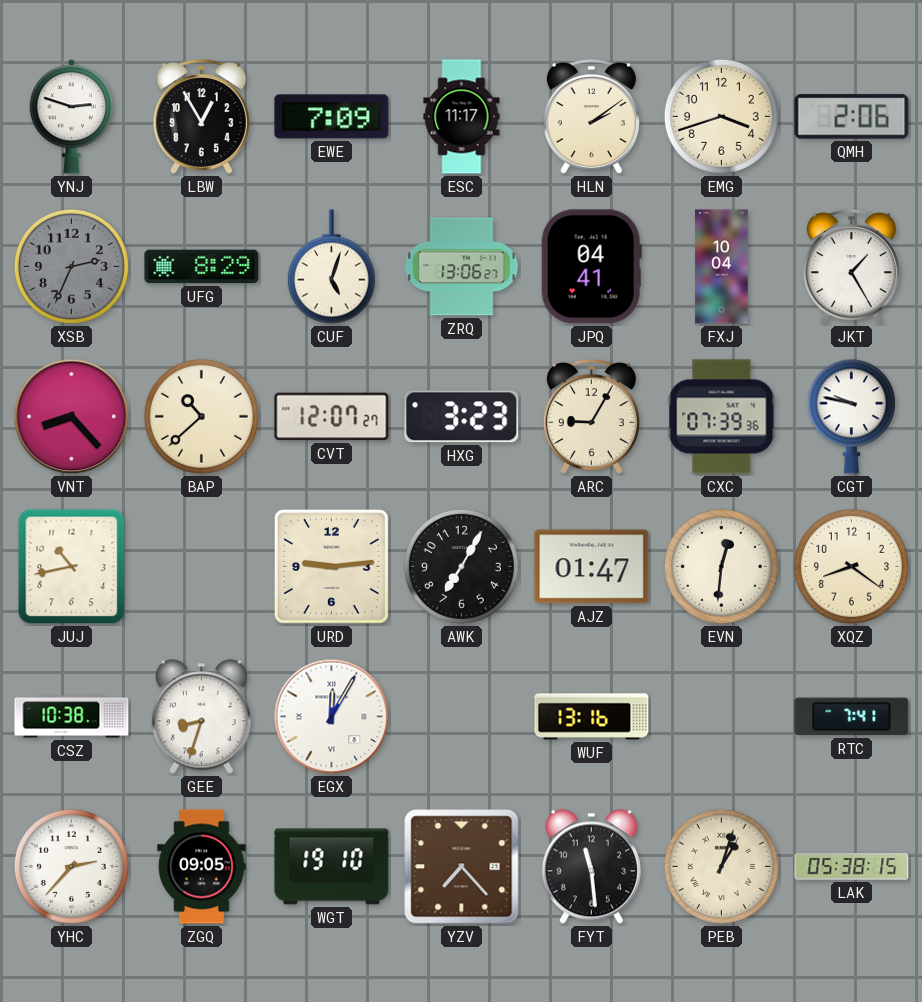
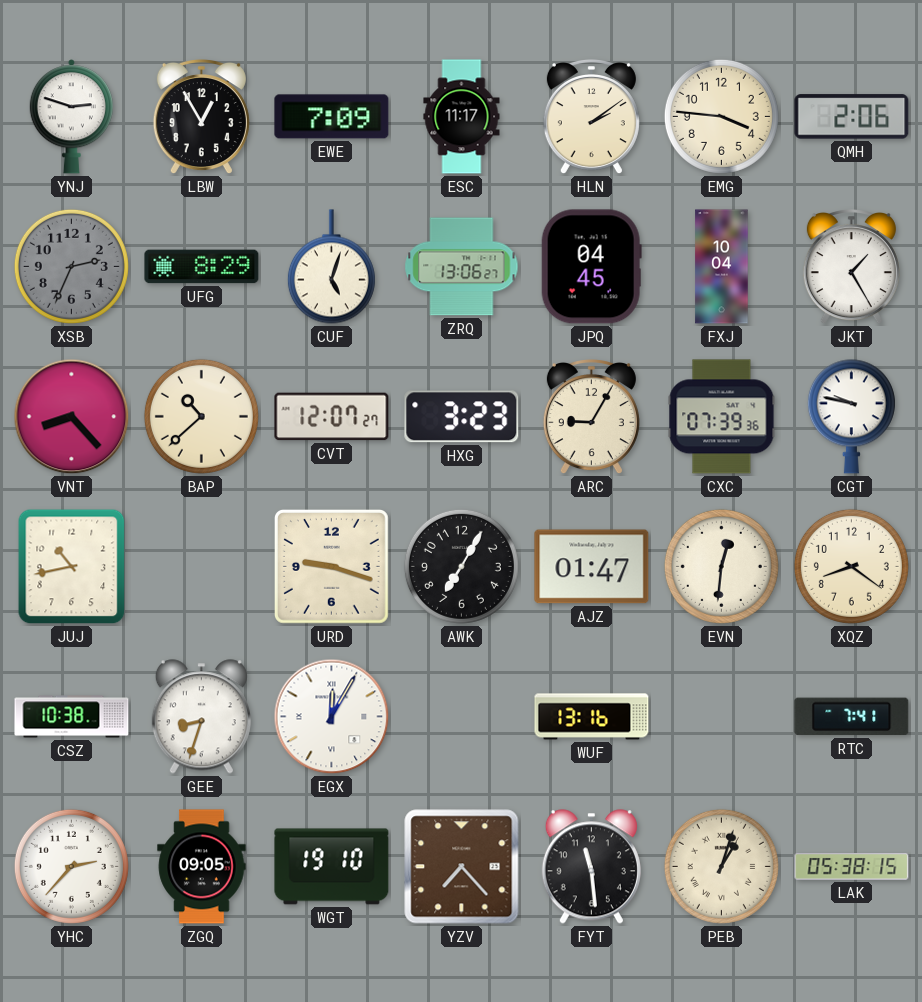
EMG: 3:42 -> 3:46
JPQ: 04:41 -> 04:45
URD: 9:14 -> 9:18
